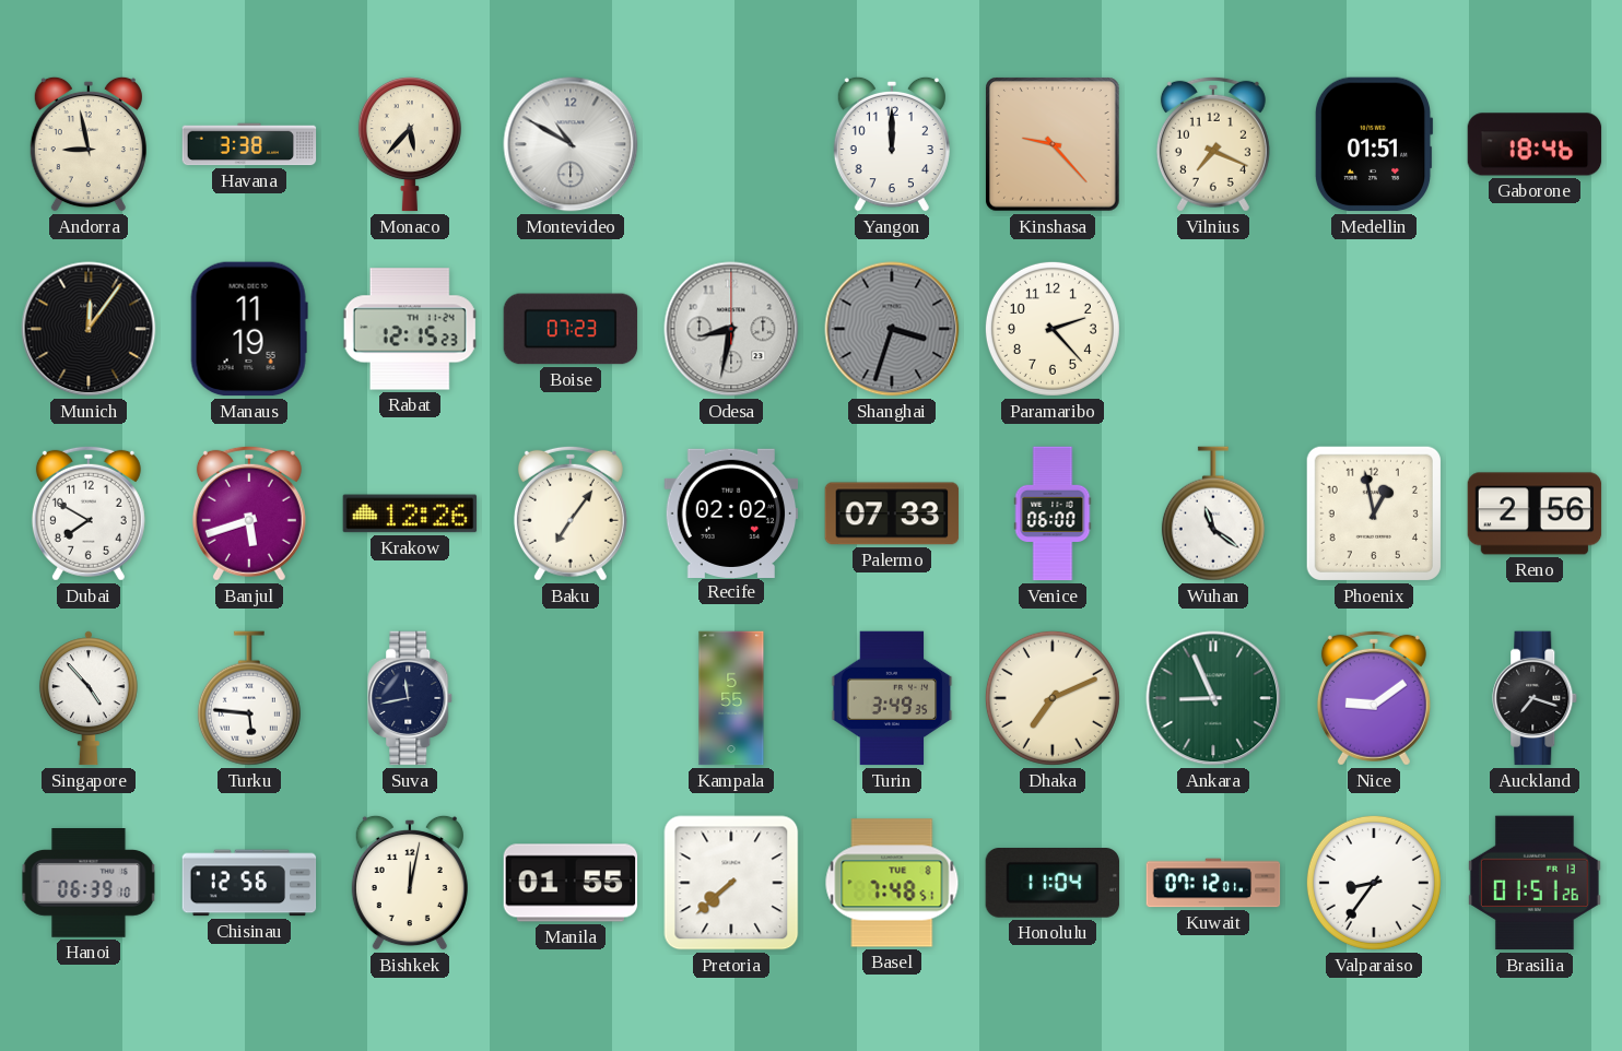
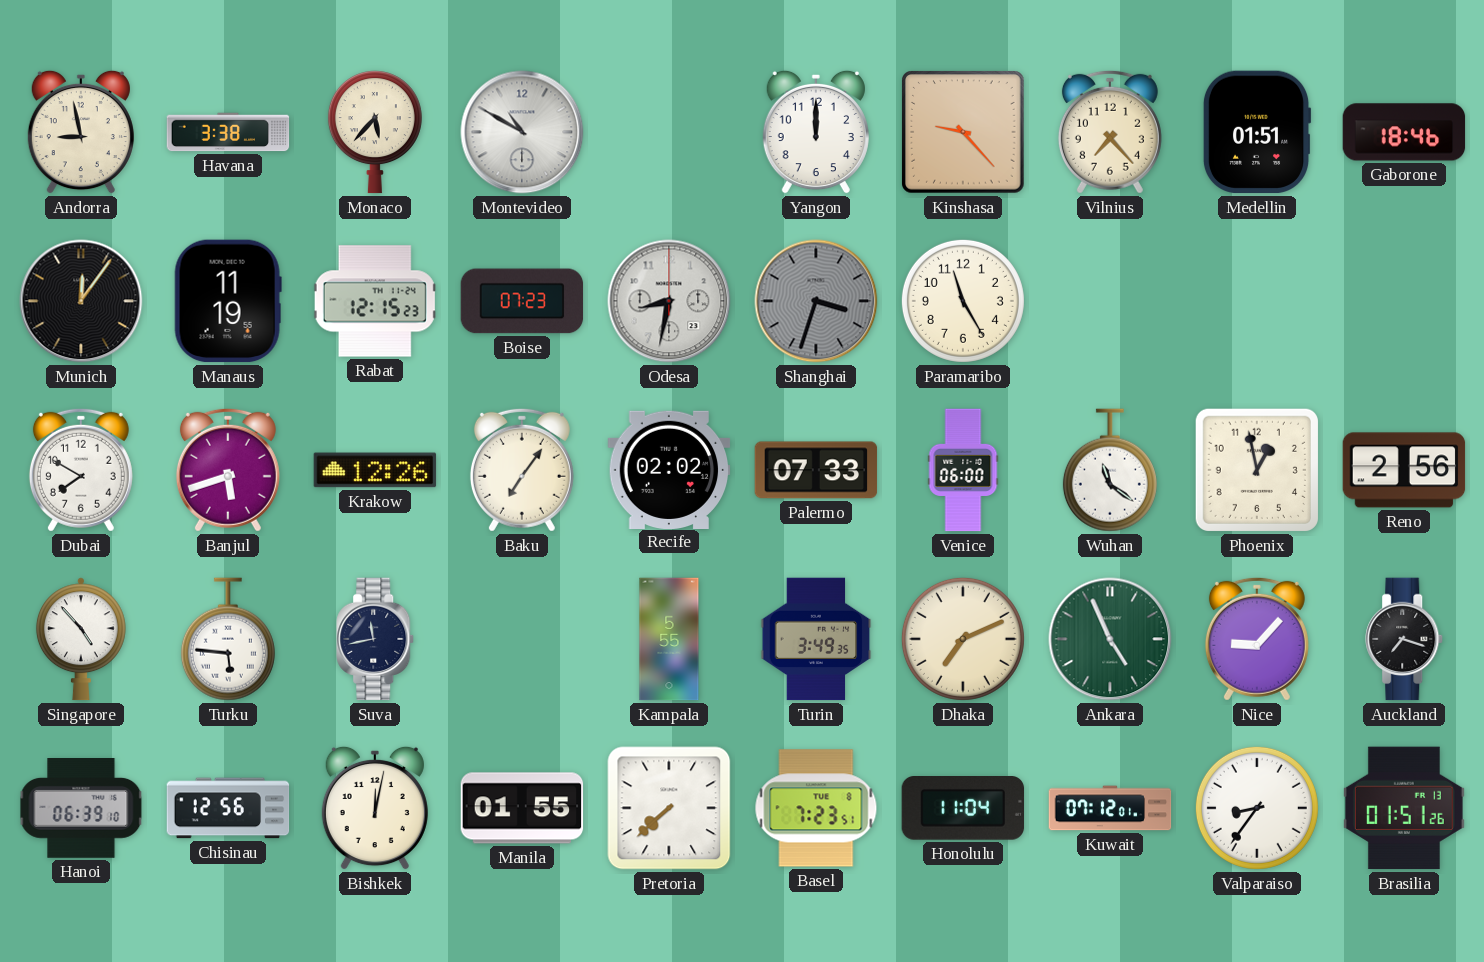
Vilnius: 7:19 -> 7:23
Paramaribo: 2:23 -> 11:25
Ankara: 8:56 -> 4:56
Nice: 9:09 -> 9:07
Basel: 7:48 -> 7:23
